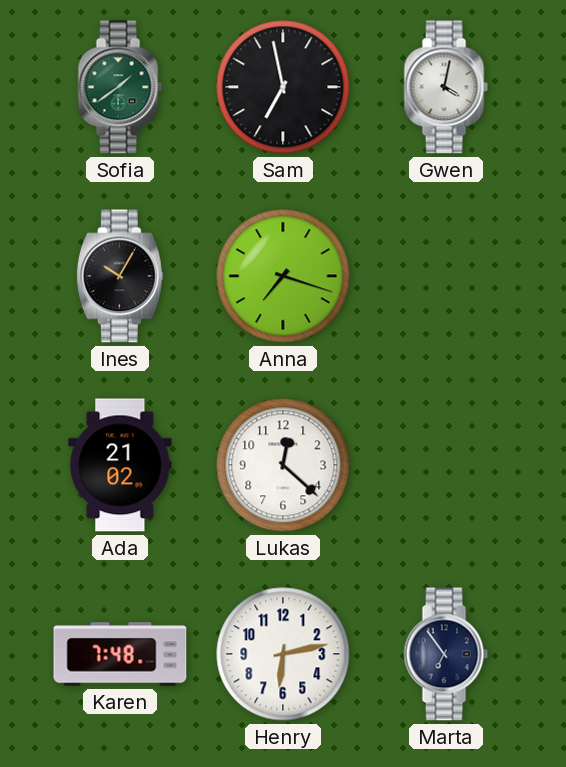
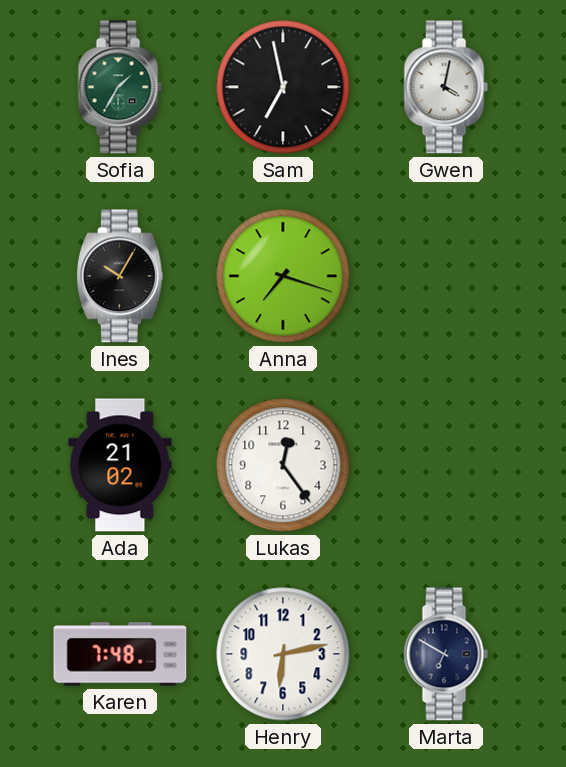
Sofia: 1:39 -> 1:35
Lukas: 12:22 -> 12:24
Marta: 6:54 -> 6:50
